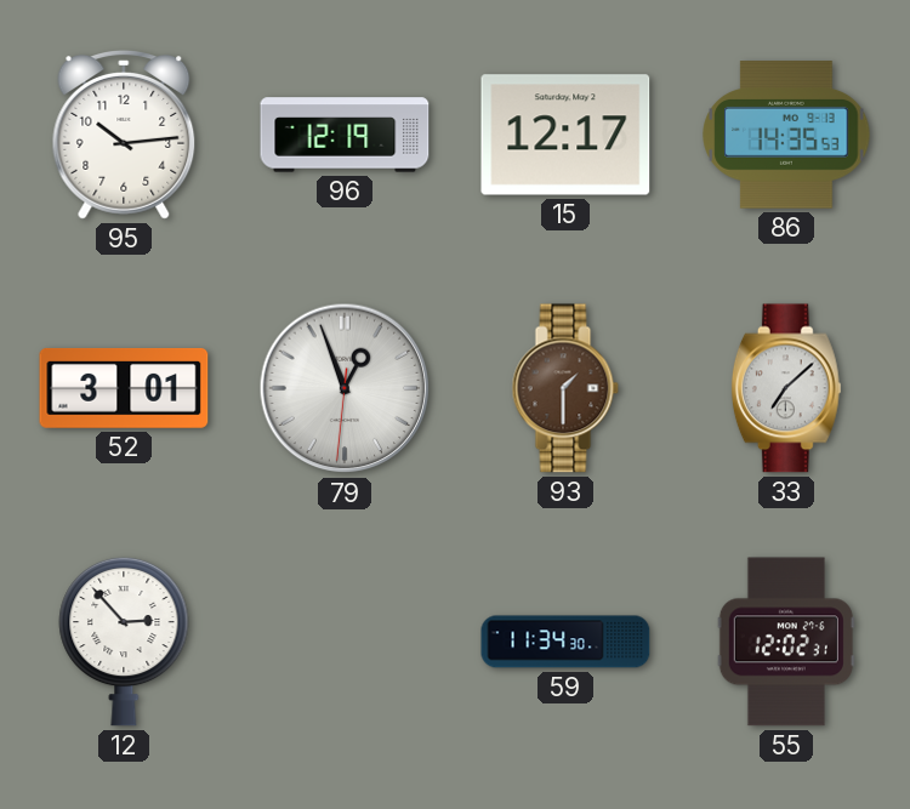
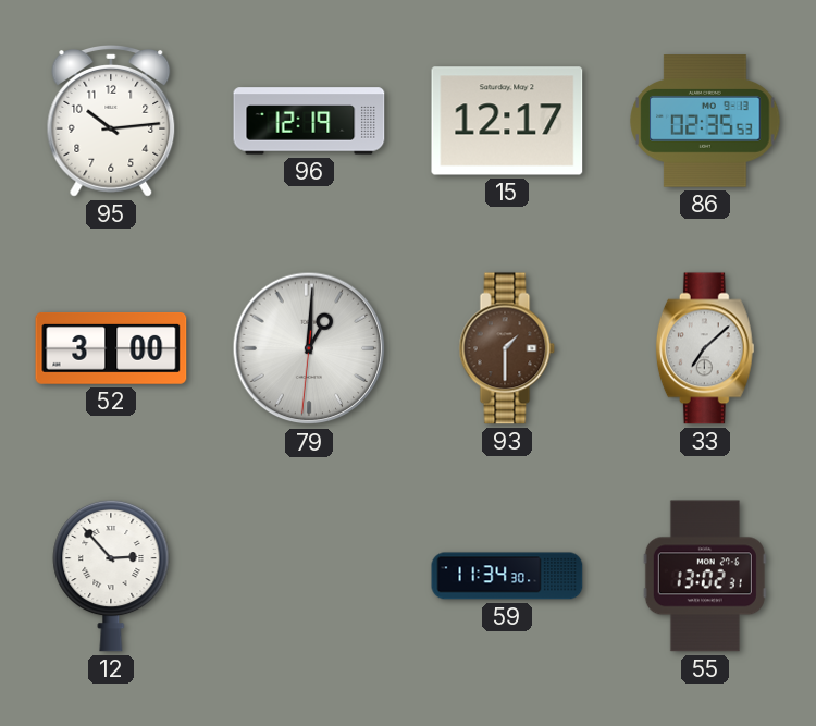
86: 14:35 -> 02:35
52: 3:01 -> 3:00
79: 12:56 -> 1:00
55: 12:02 -> 13:02
